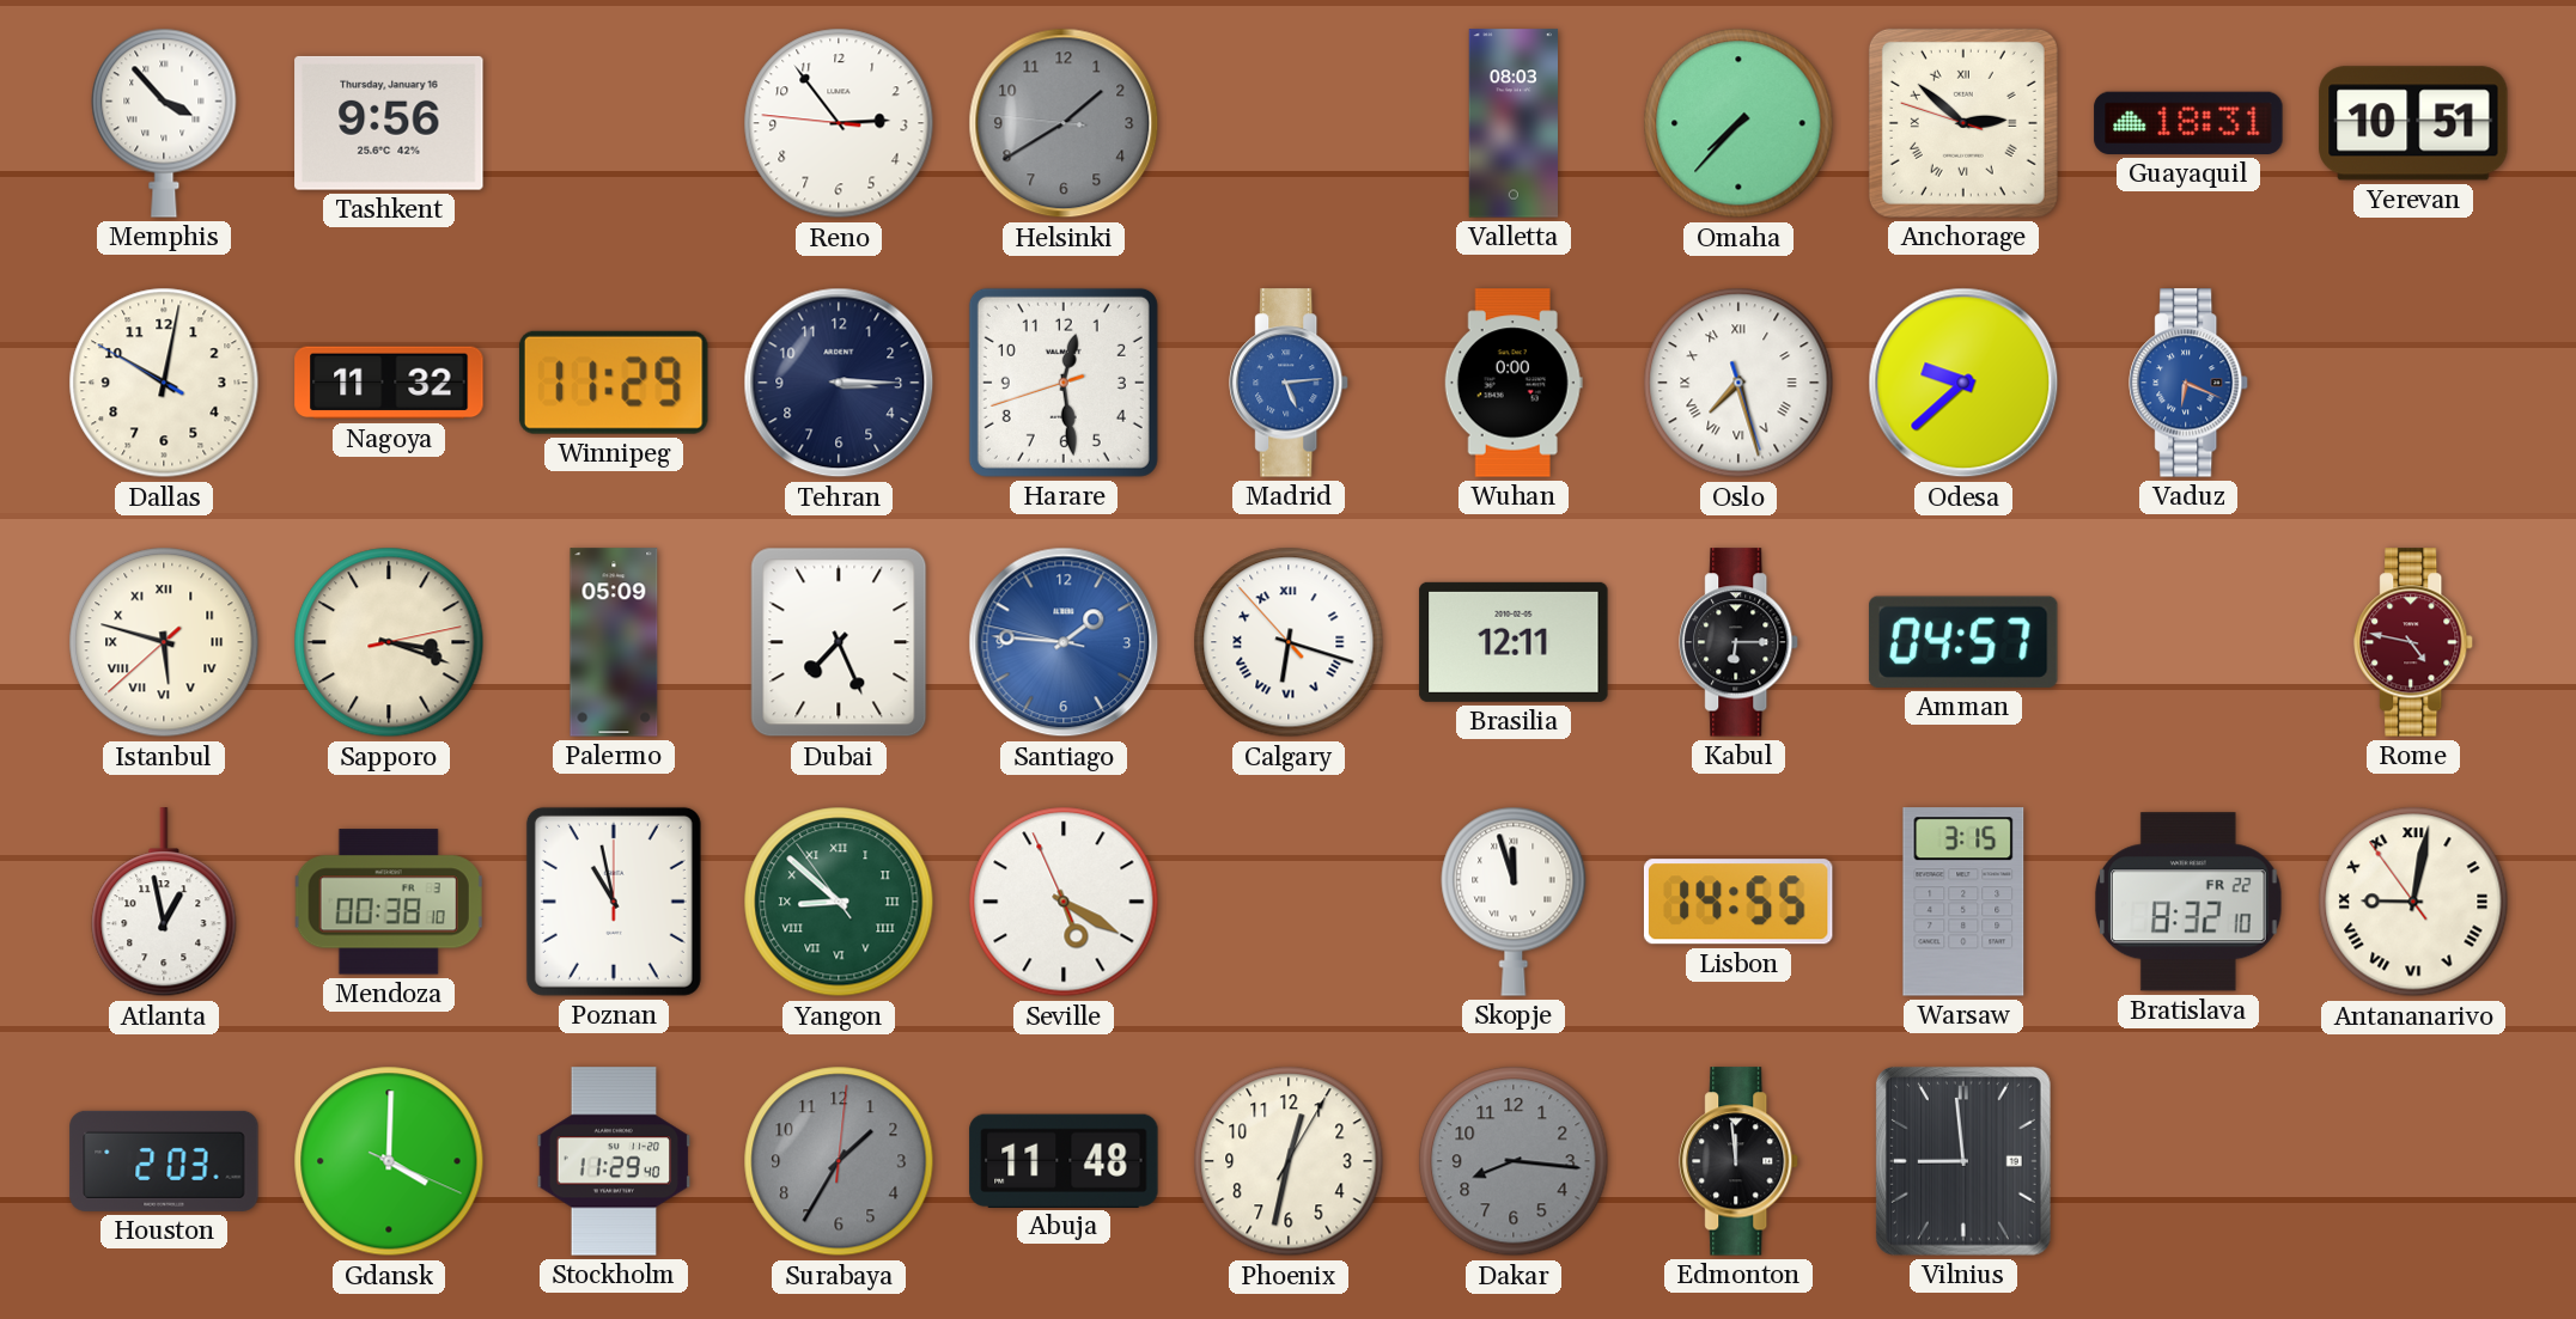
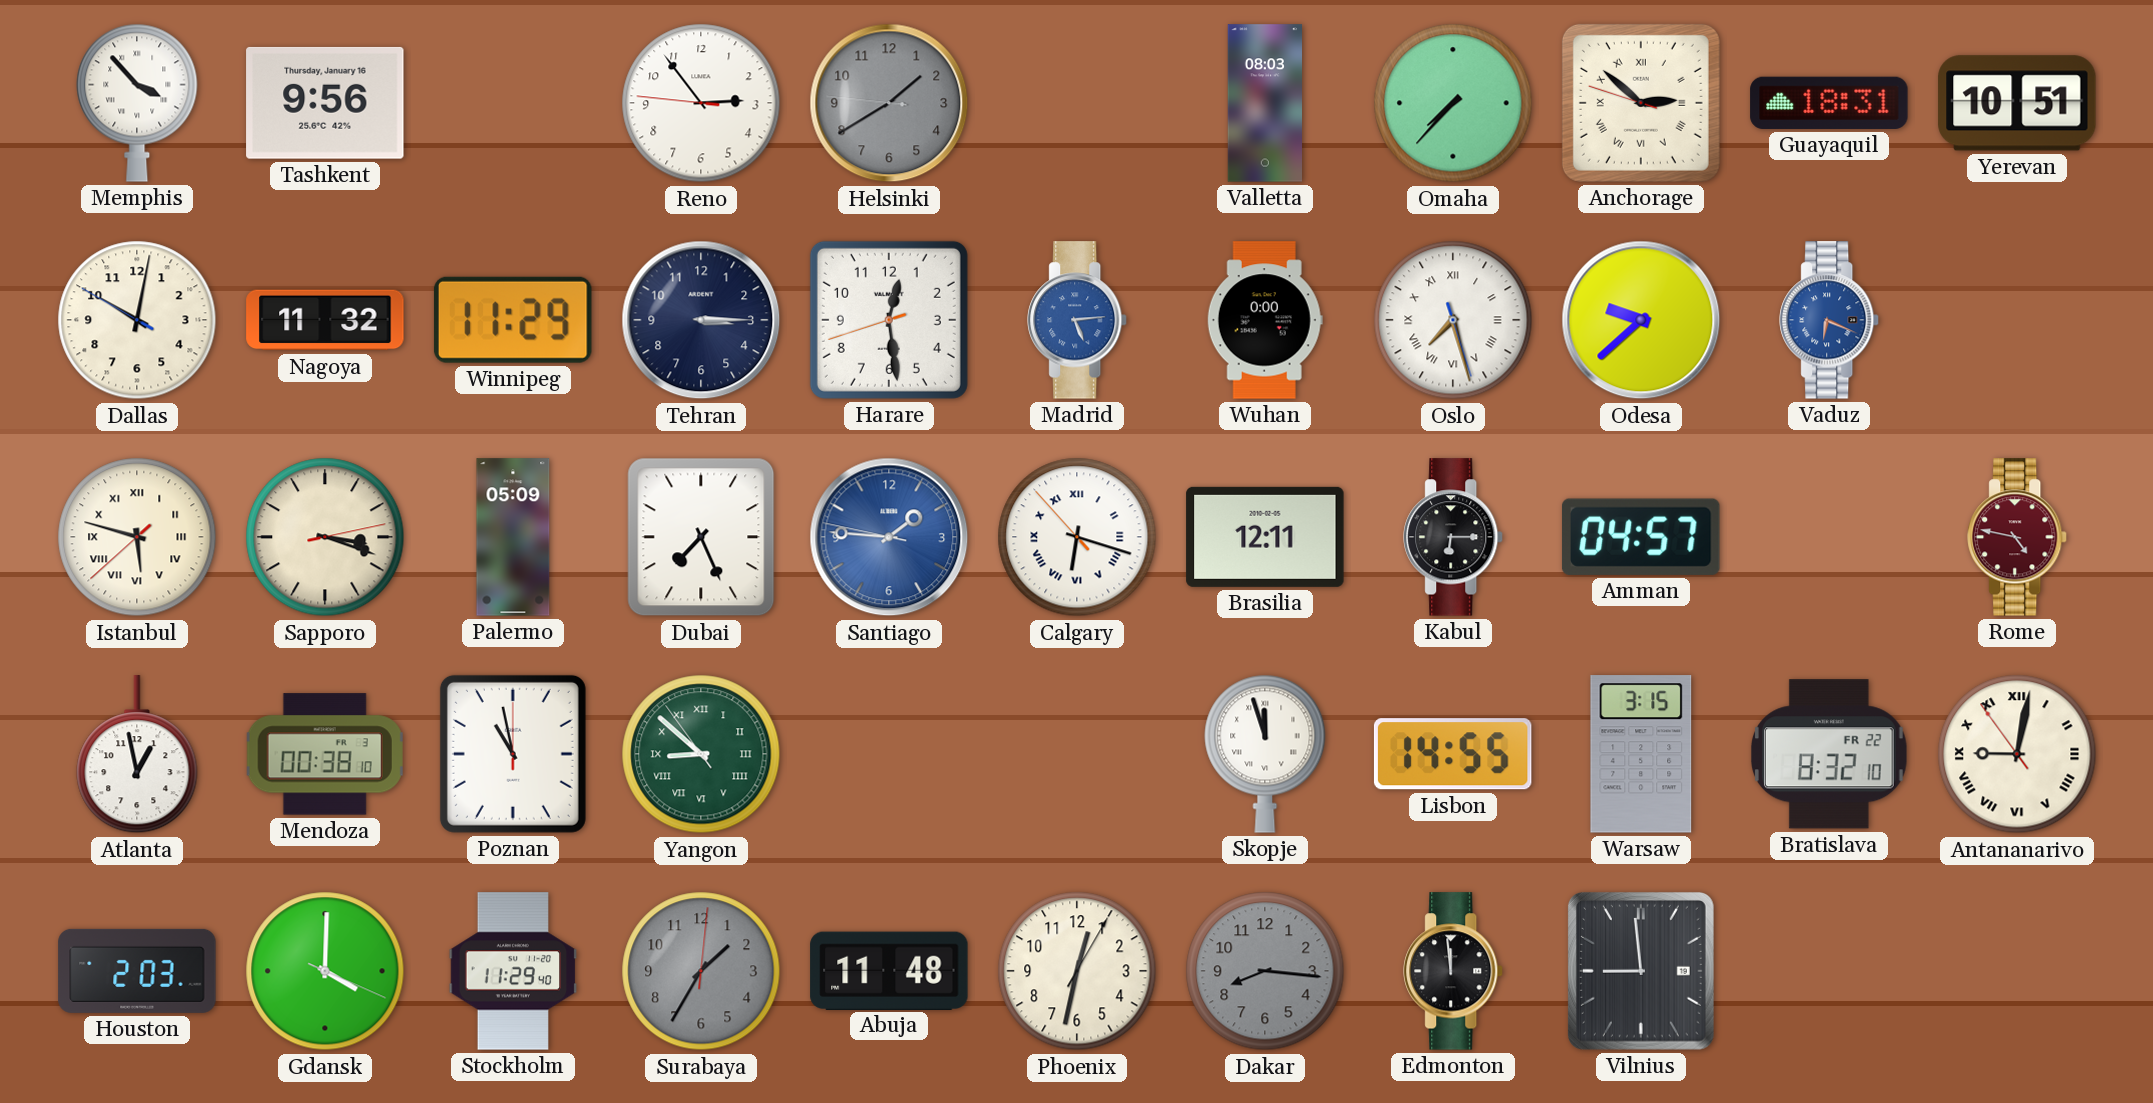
Seville: 5:19 -> none
